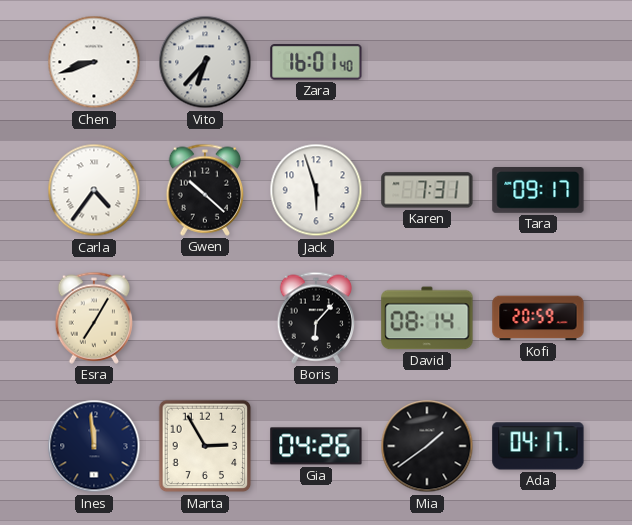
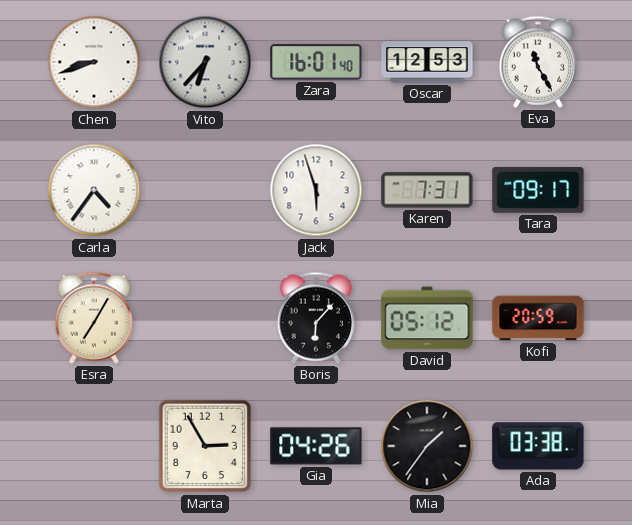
Oscar: none -> 12:53
Eva: none -> 11:25
Gwen: 10:22 -> none
David: 08:14 -> 05:12
Ines: 11:59 -> none
Mia: 1:39 -> 1:36
Ada: 04:17 -> 03:38
